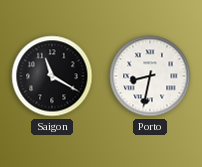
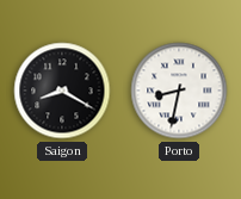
Saigon: 11:20 -> 8:20
